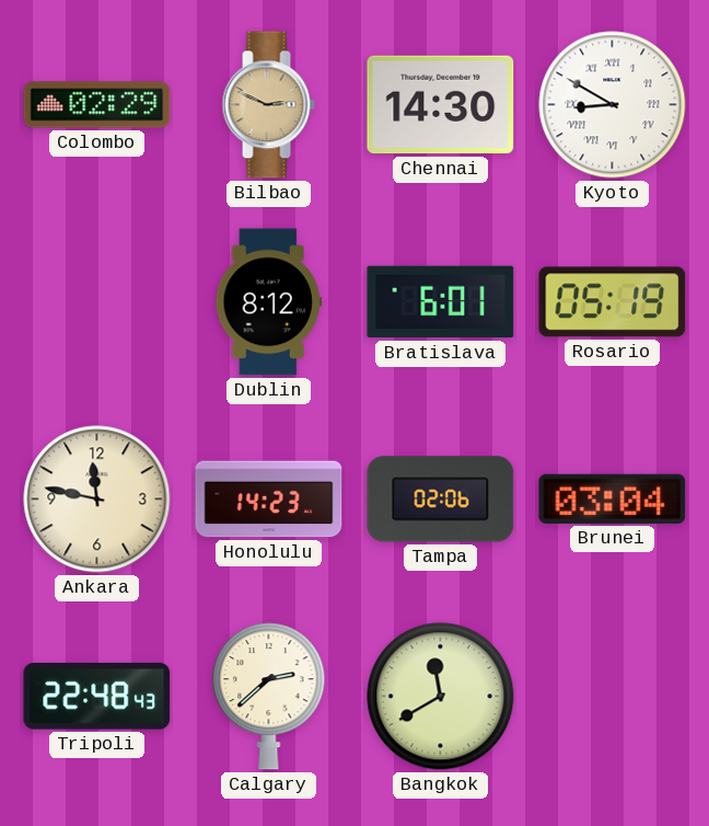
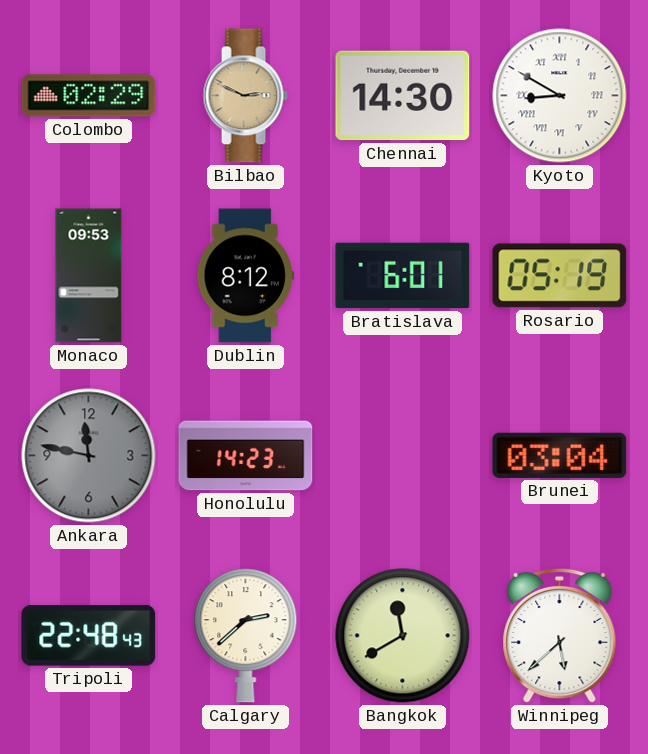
Monaco: none -> 09:53
Ankara dial: cream -> grey
Tampa: 02:06 -> none
Winnipeg: none -> 5:38
